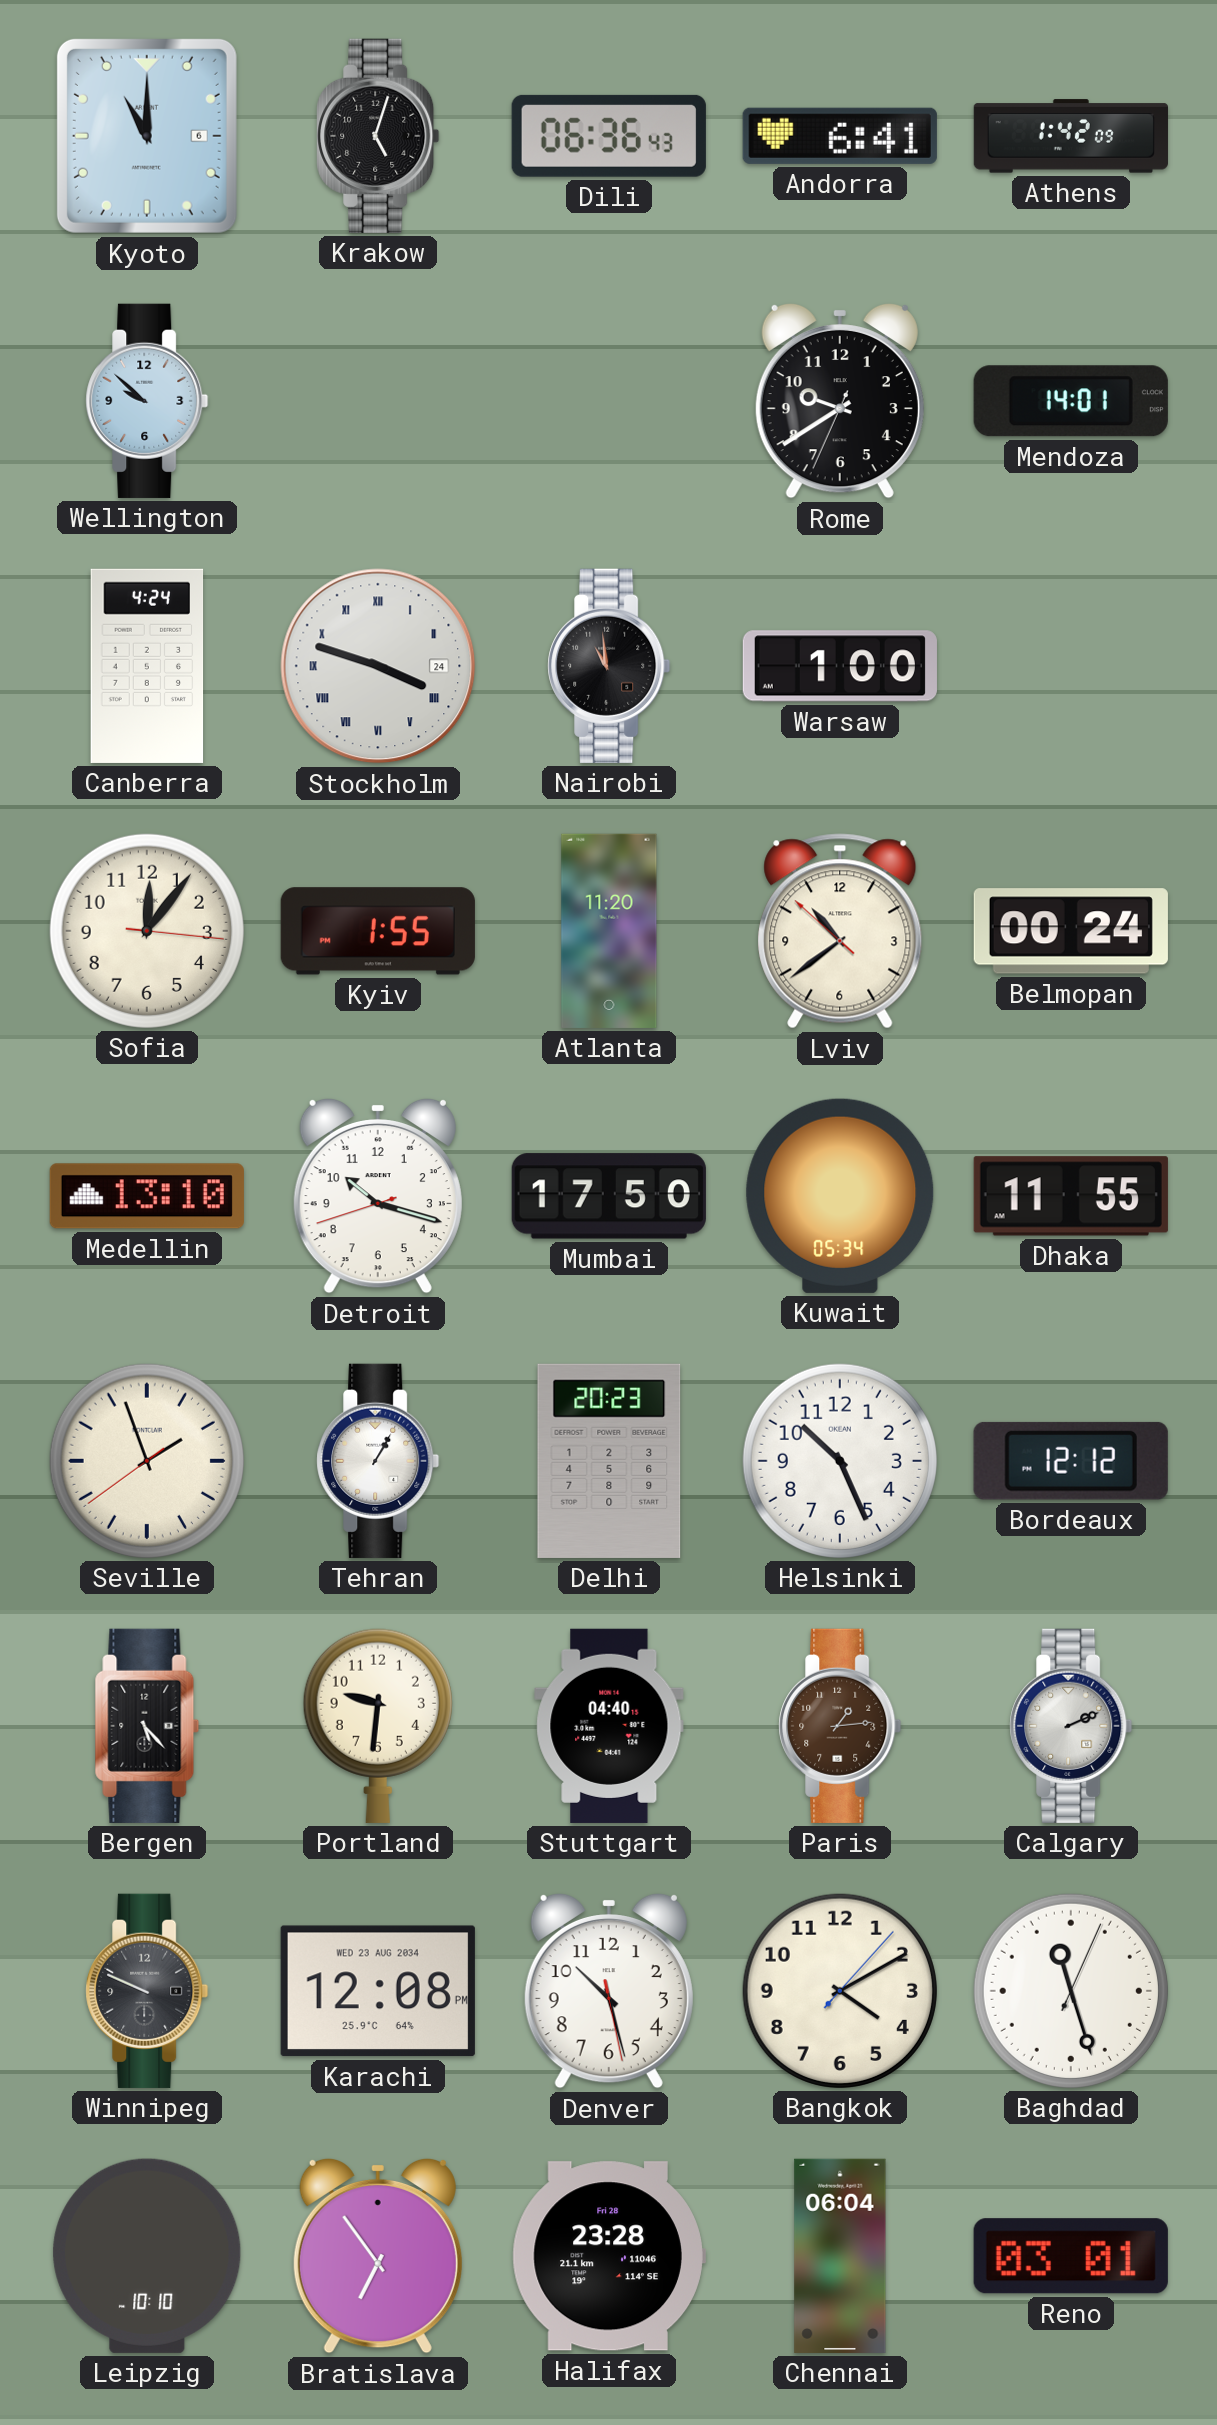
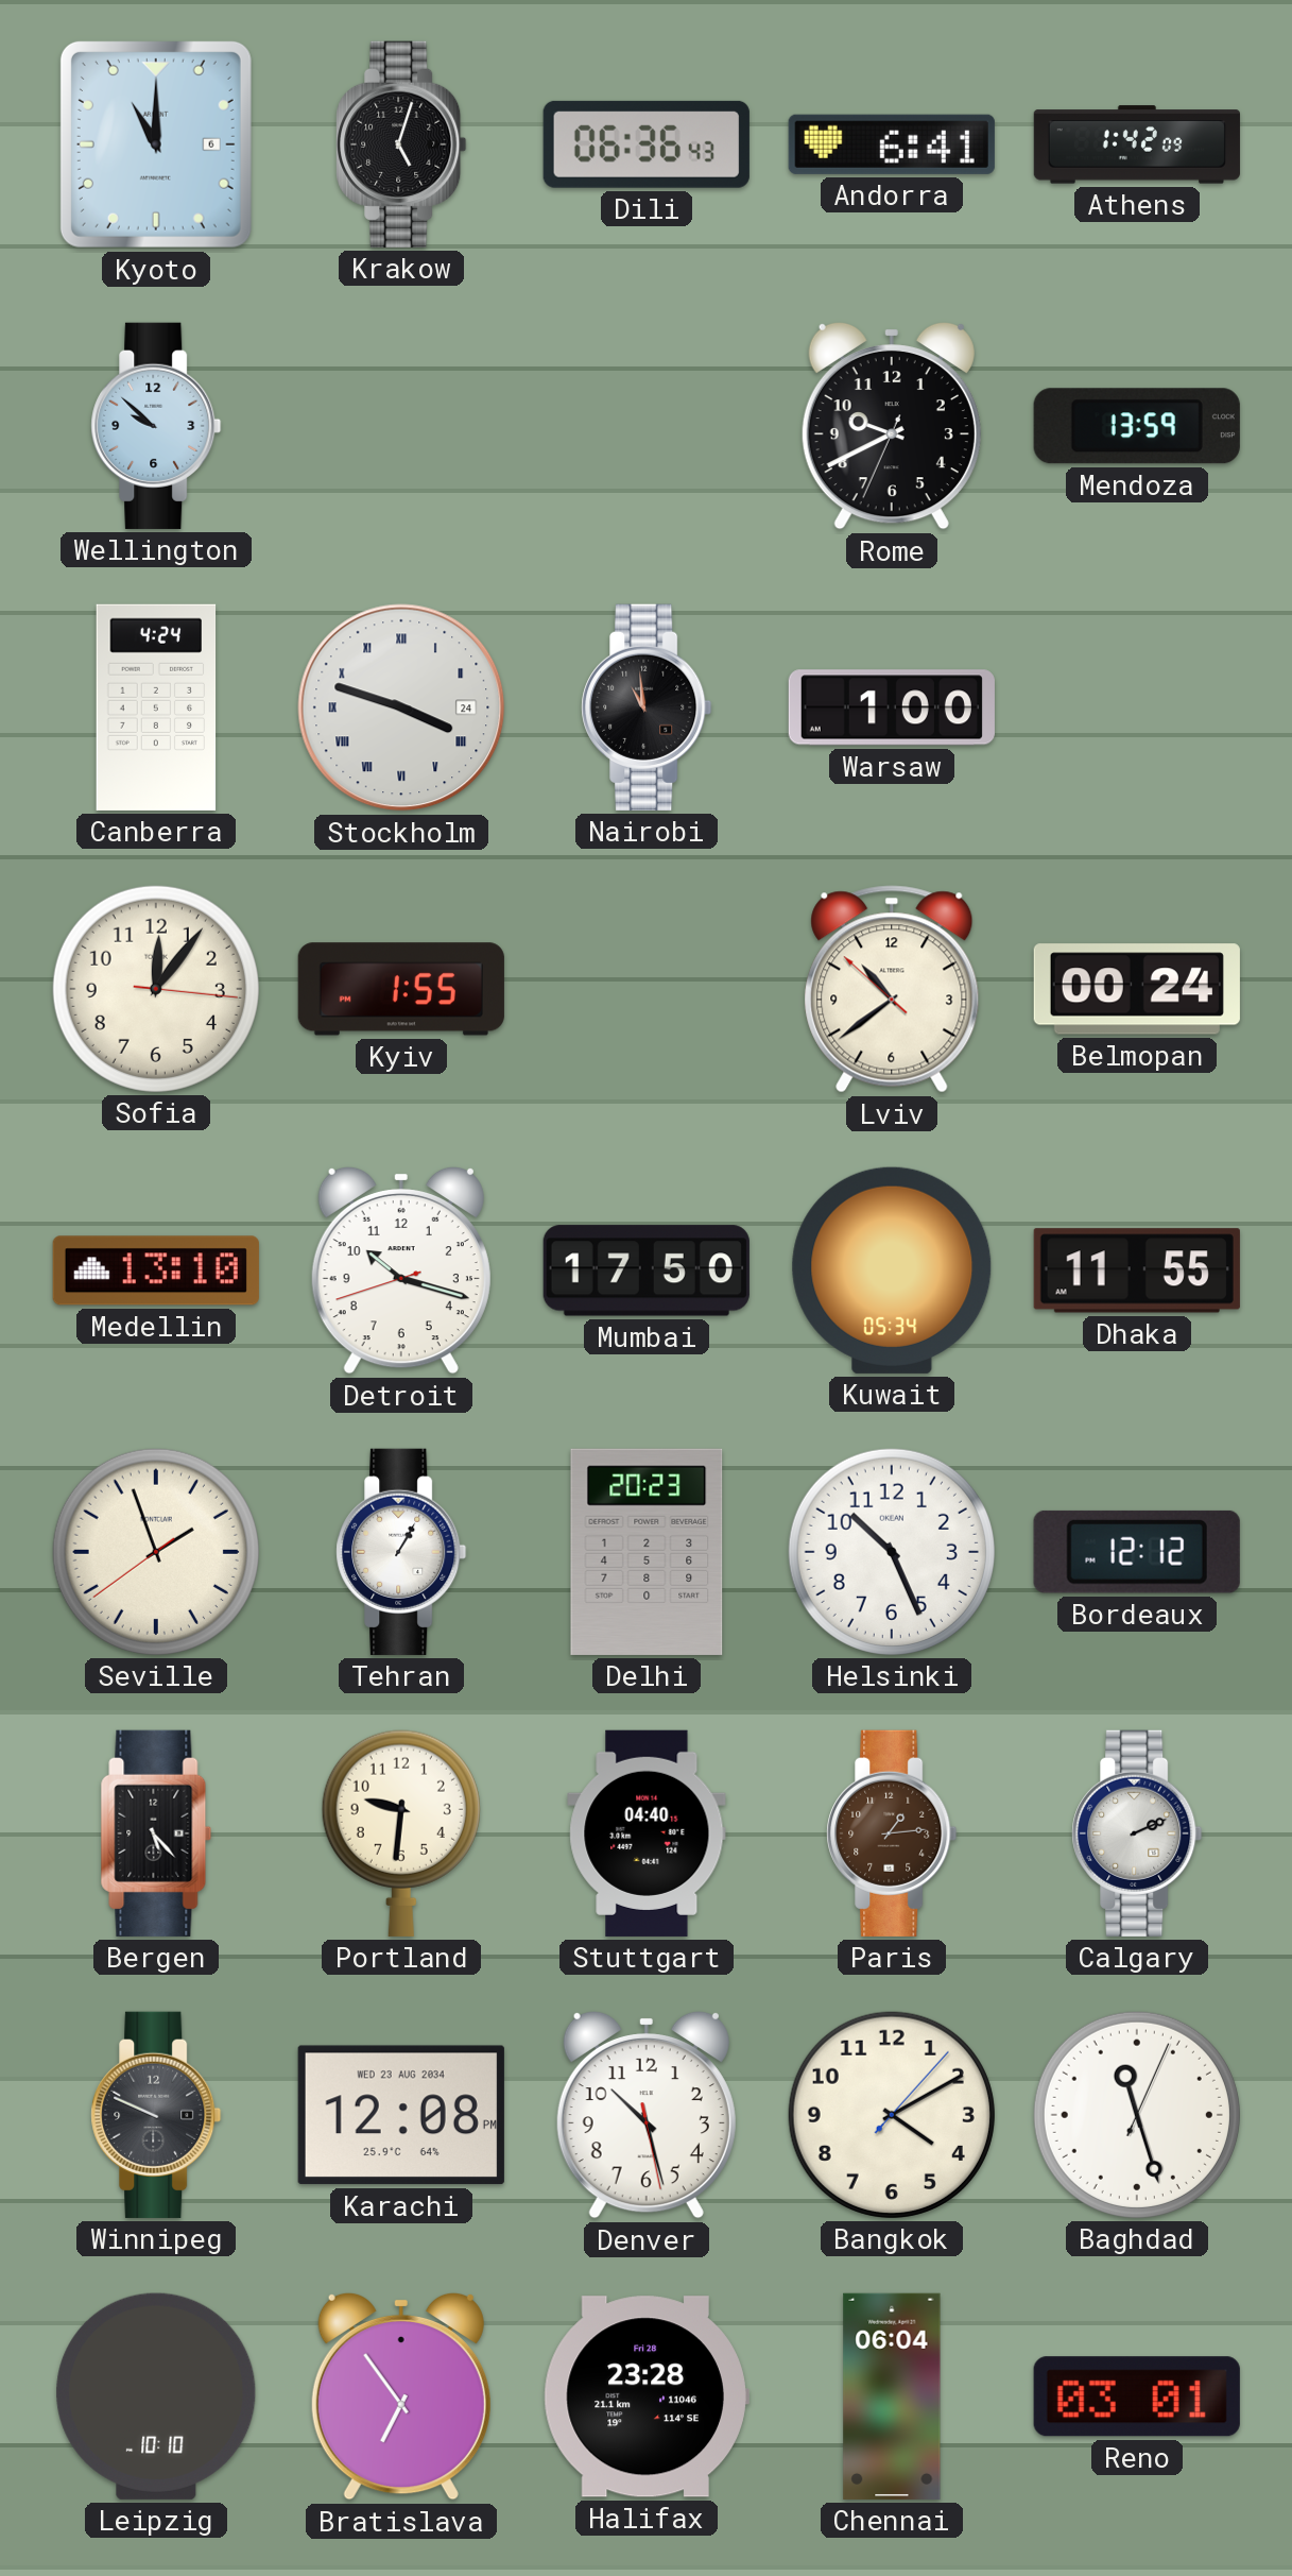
Rome: 9:39 -> 9:40
Mendoza: 14:01 -> 13:59
Atlanta: 11:20 -> none
